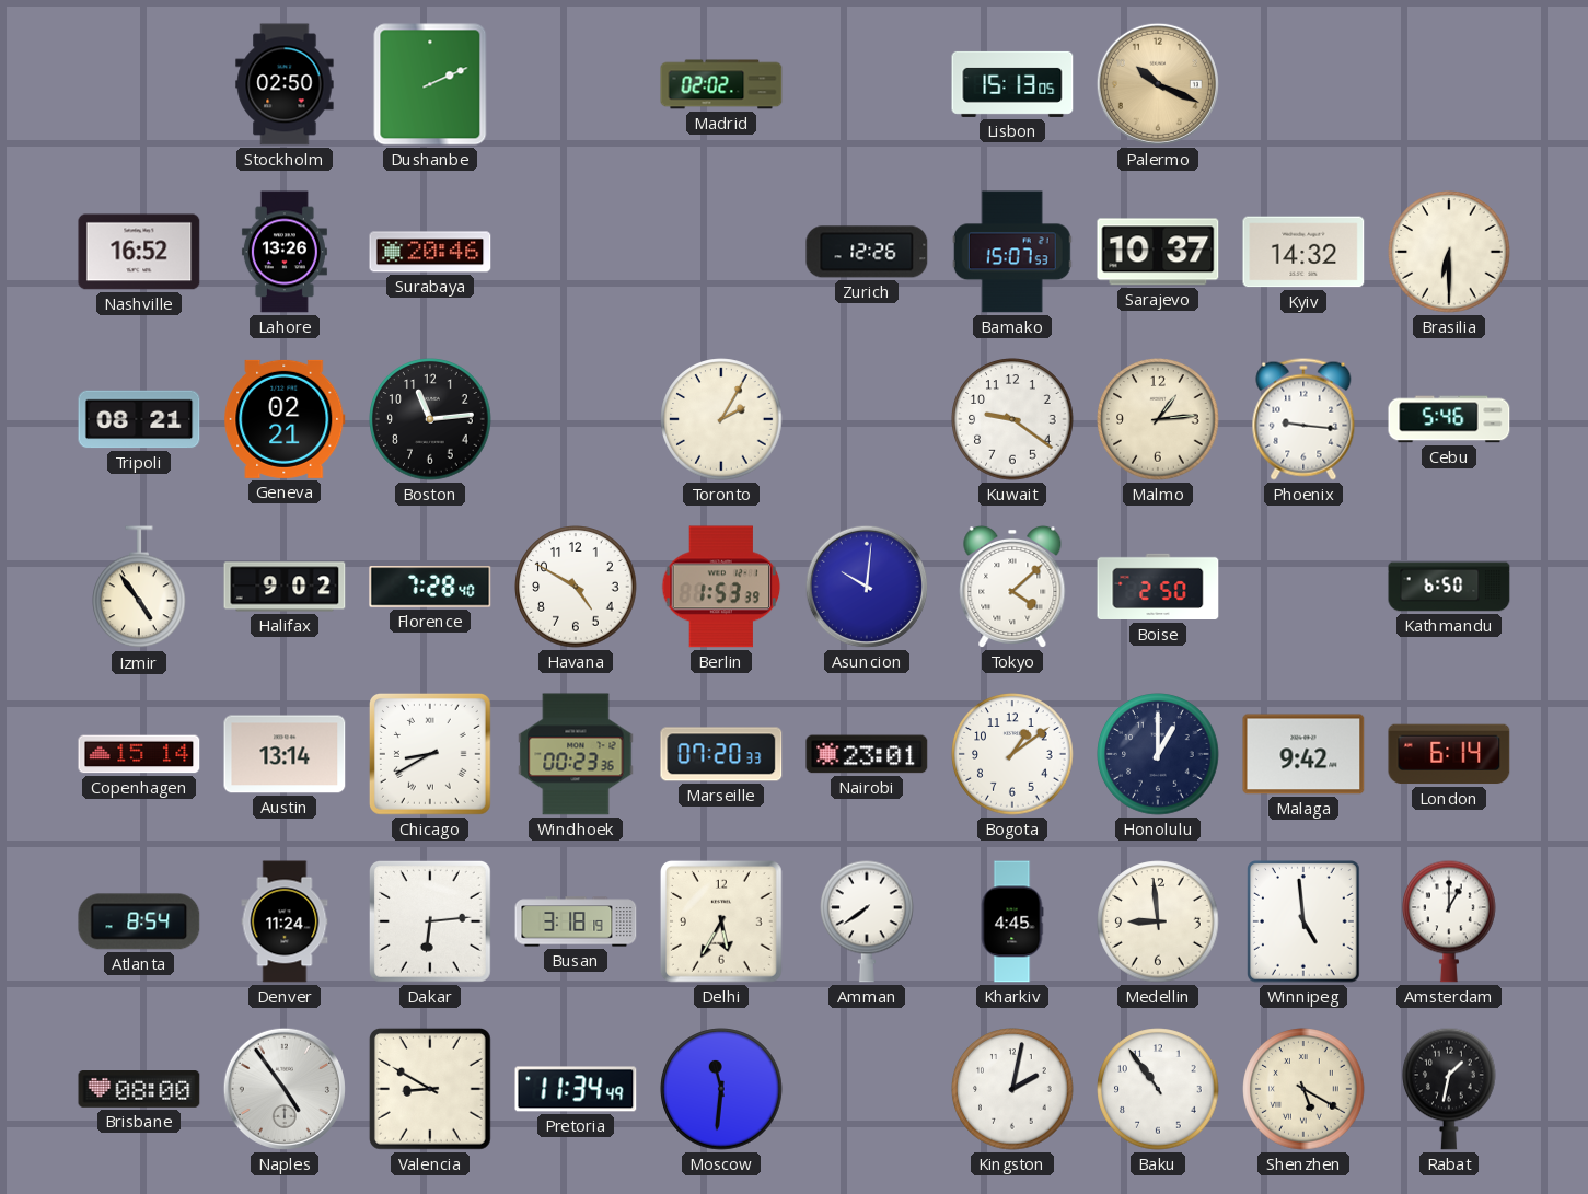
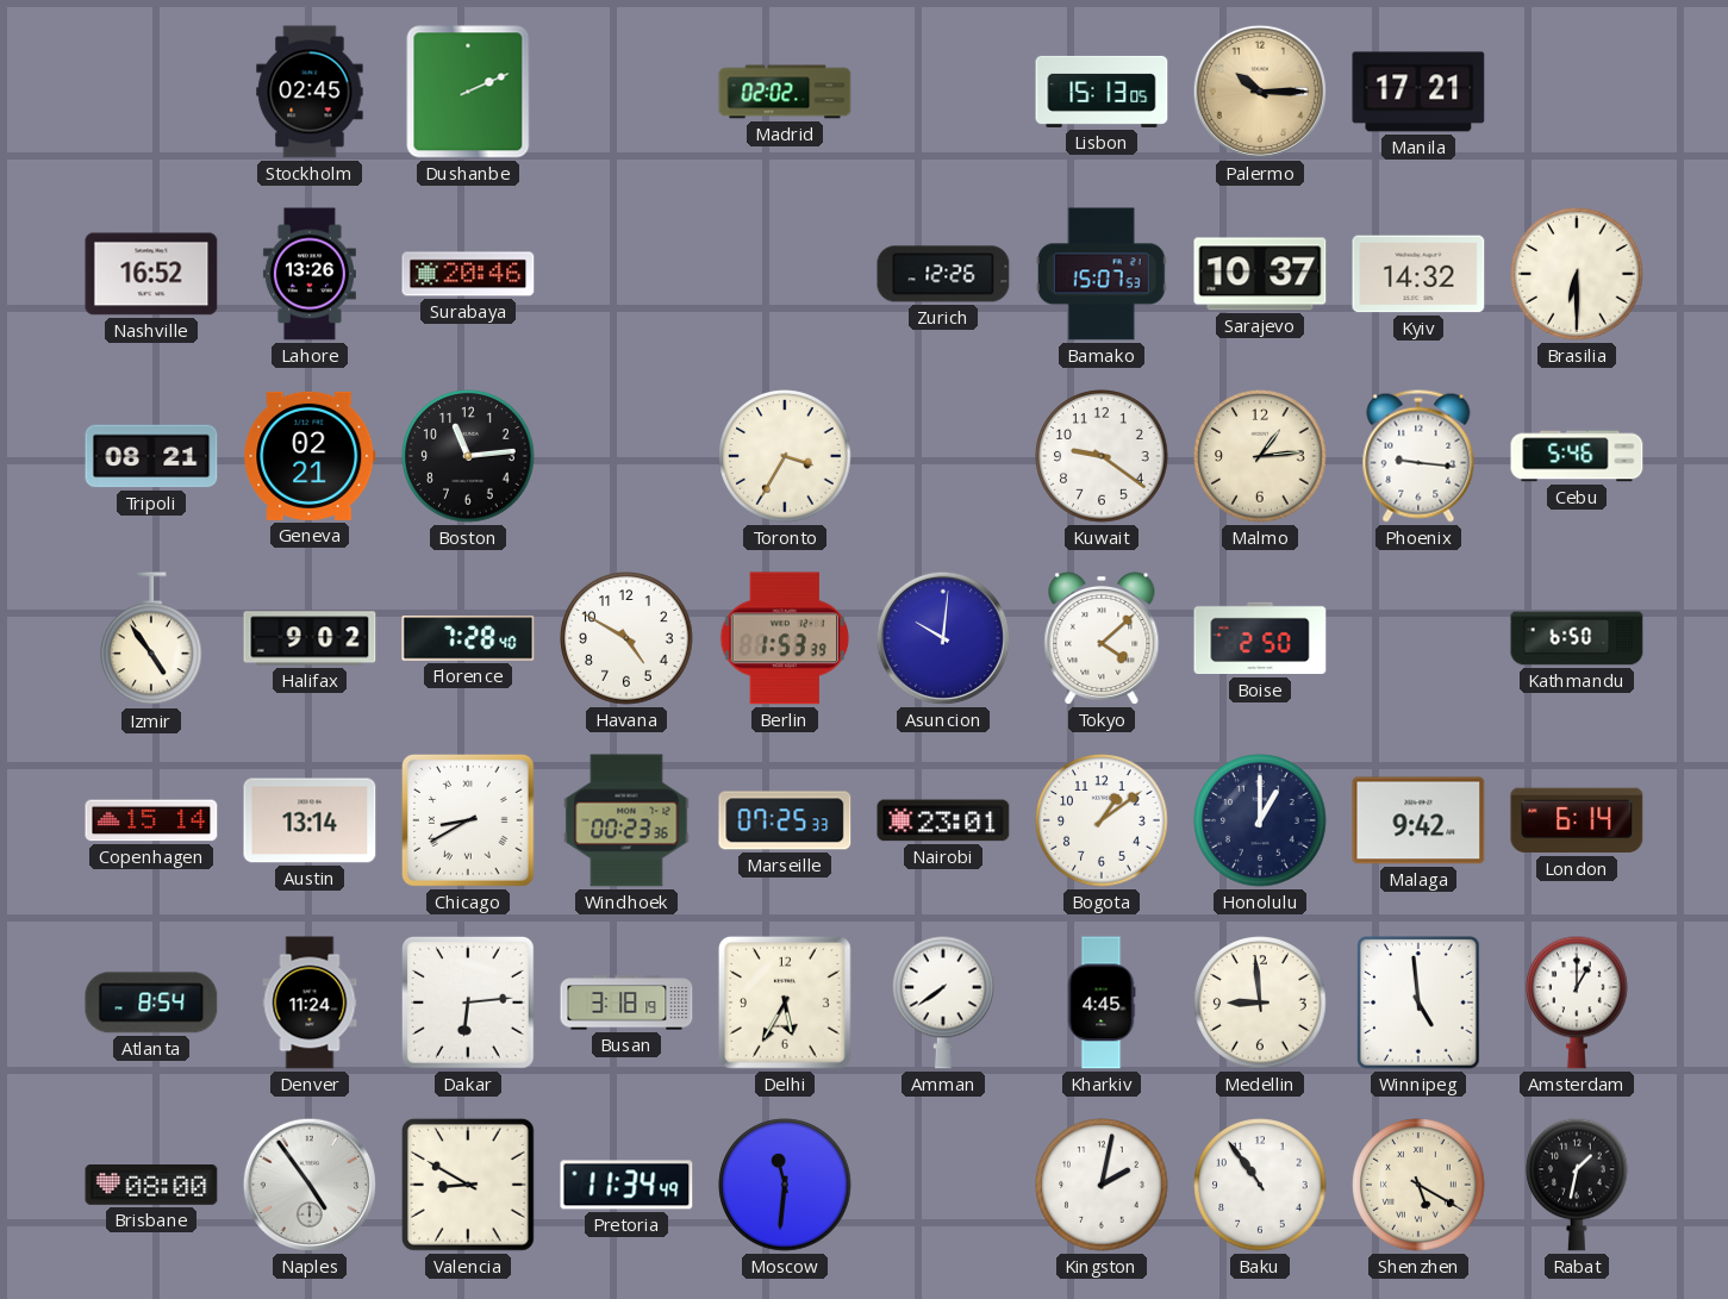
Stockholm: 02:50 -> 02:45
Palermo: 10:19 -> 10:15
Manila: none -> 17:21
Toronto: 2:05 -> 3:35
Marseille: 07:20 -> 07:25
